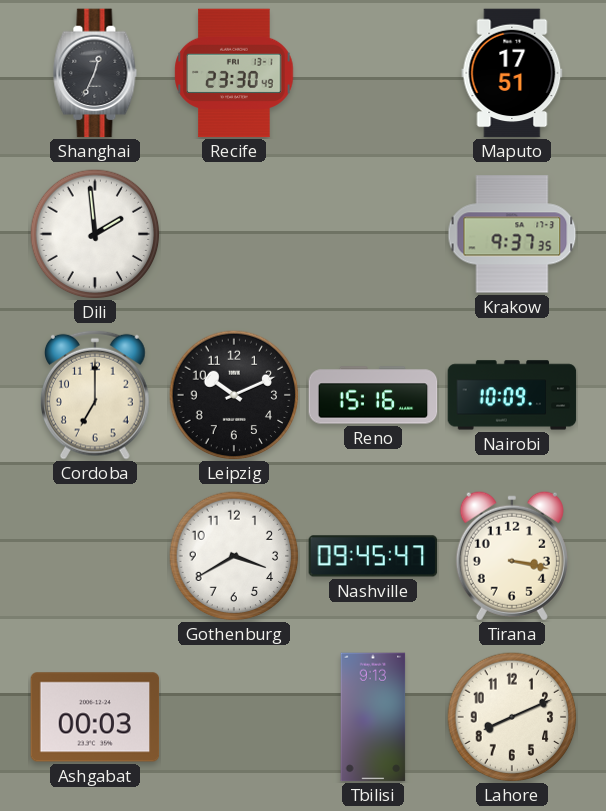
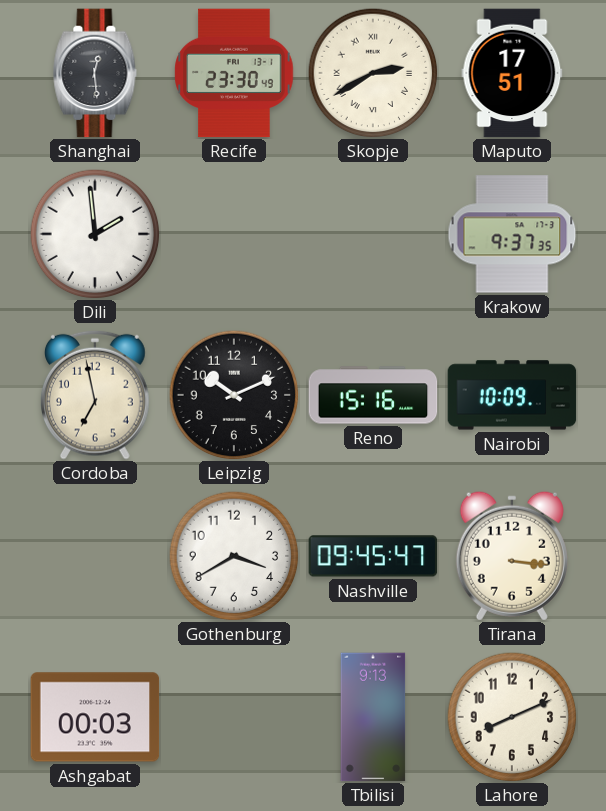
Shanghai: 12:34 -> 12:29
Skopje: none -> 2:40
Cordoba: 7:00 -> 6:58
Tirana: 3:17 -> 3:16
